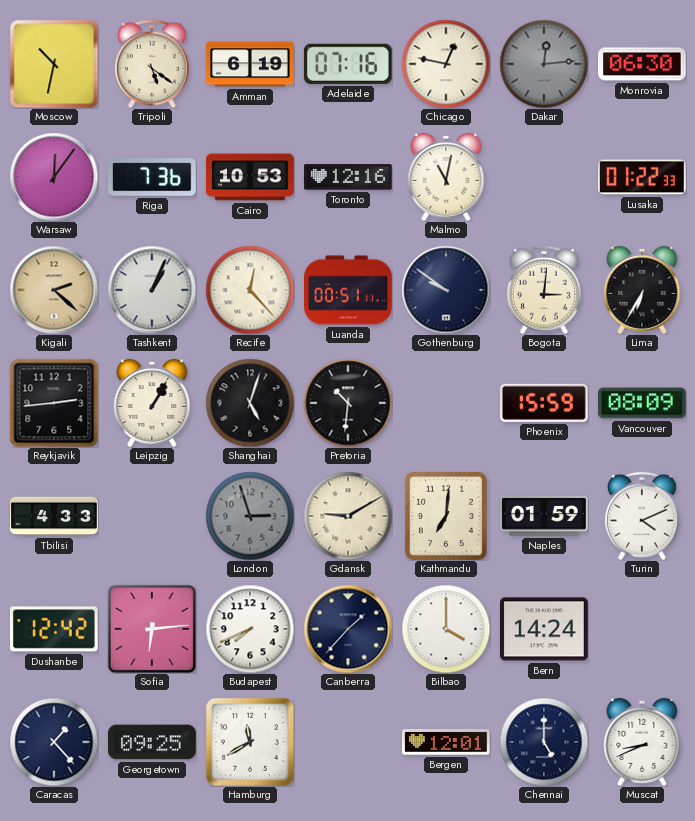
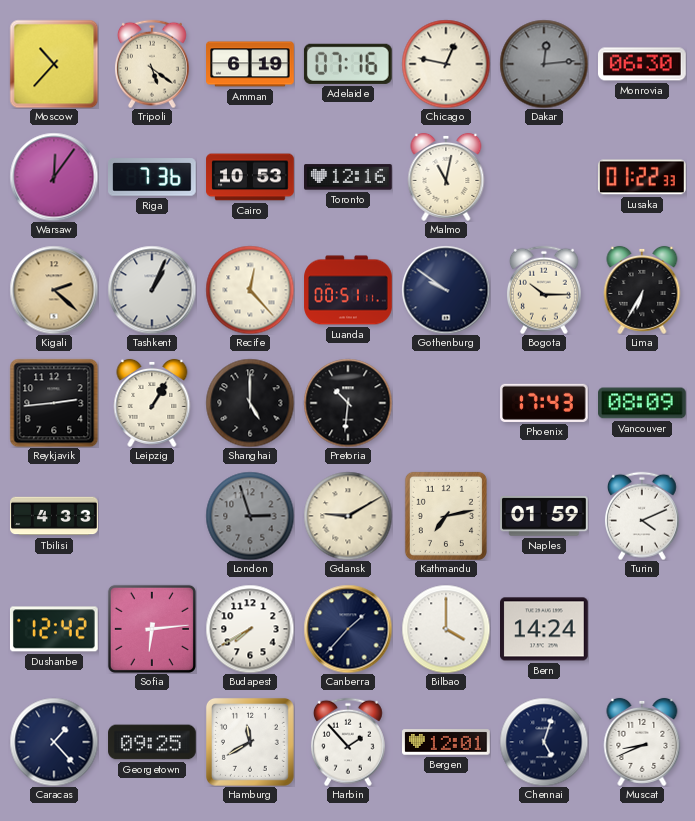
Moscow: 10:32 -> 10:37
Bogota: 3:01 -> 10:15
Shanghai: 5:03 -> 5:00
Phoenix: 15:59 -> 17:43
Kathmandu: 7:01 -> 7:13
Budapest: 7:41 -> 7:40
Harbin: none -> 1:53
Chennai: 5:00 -> 5:03
